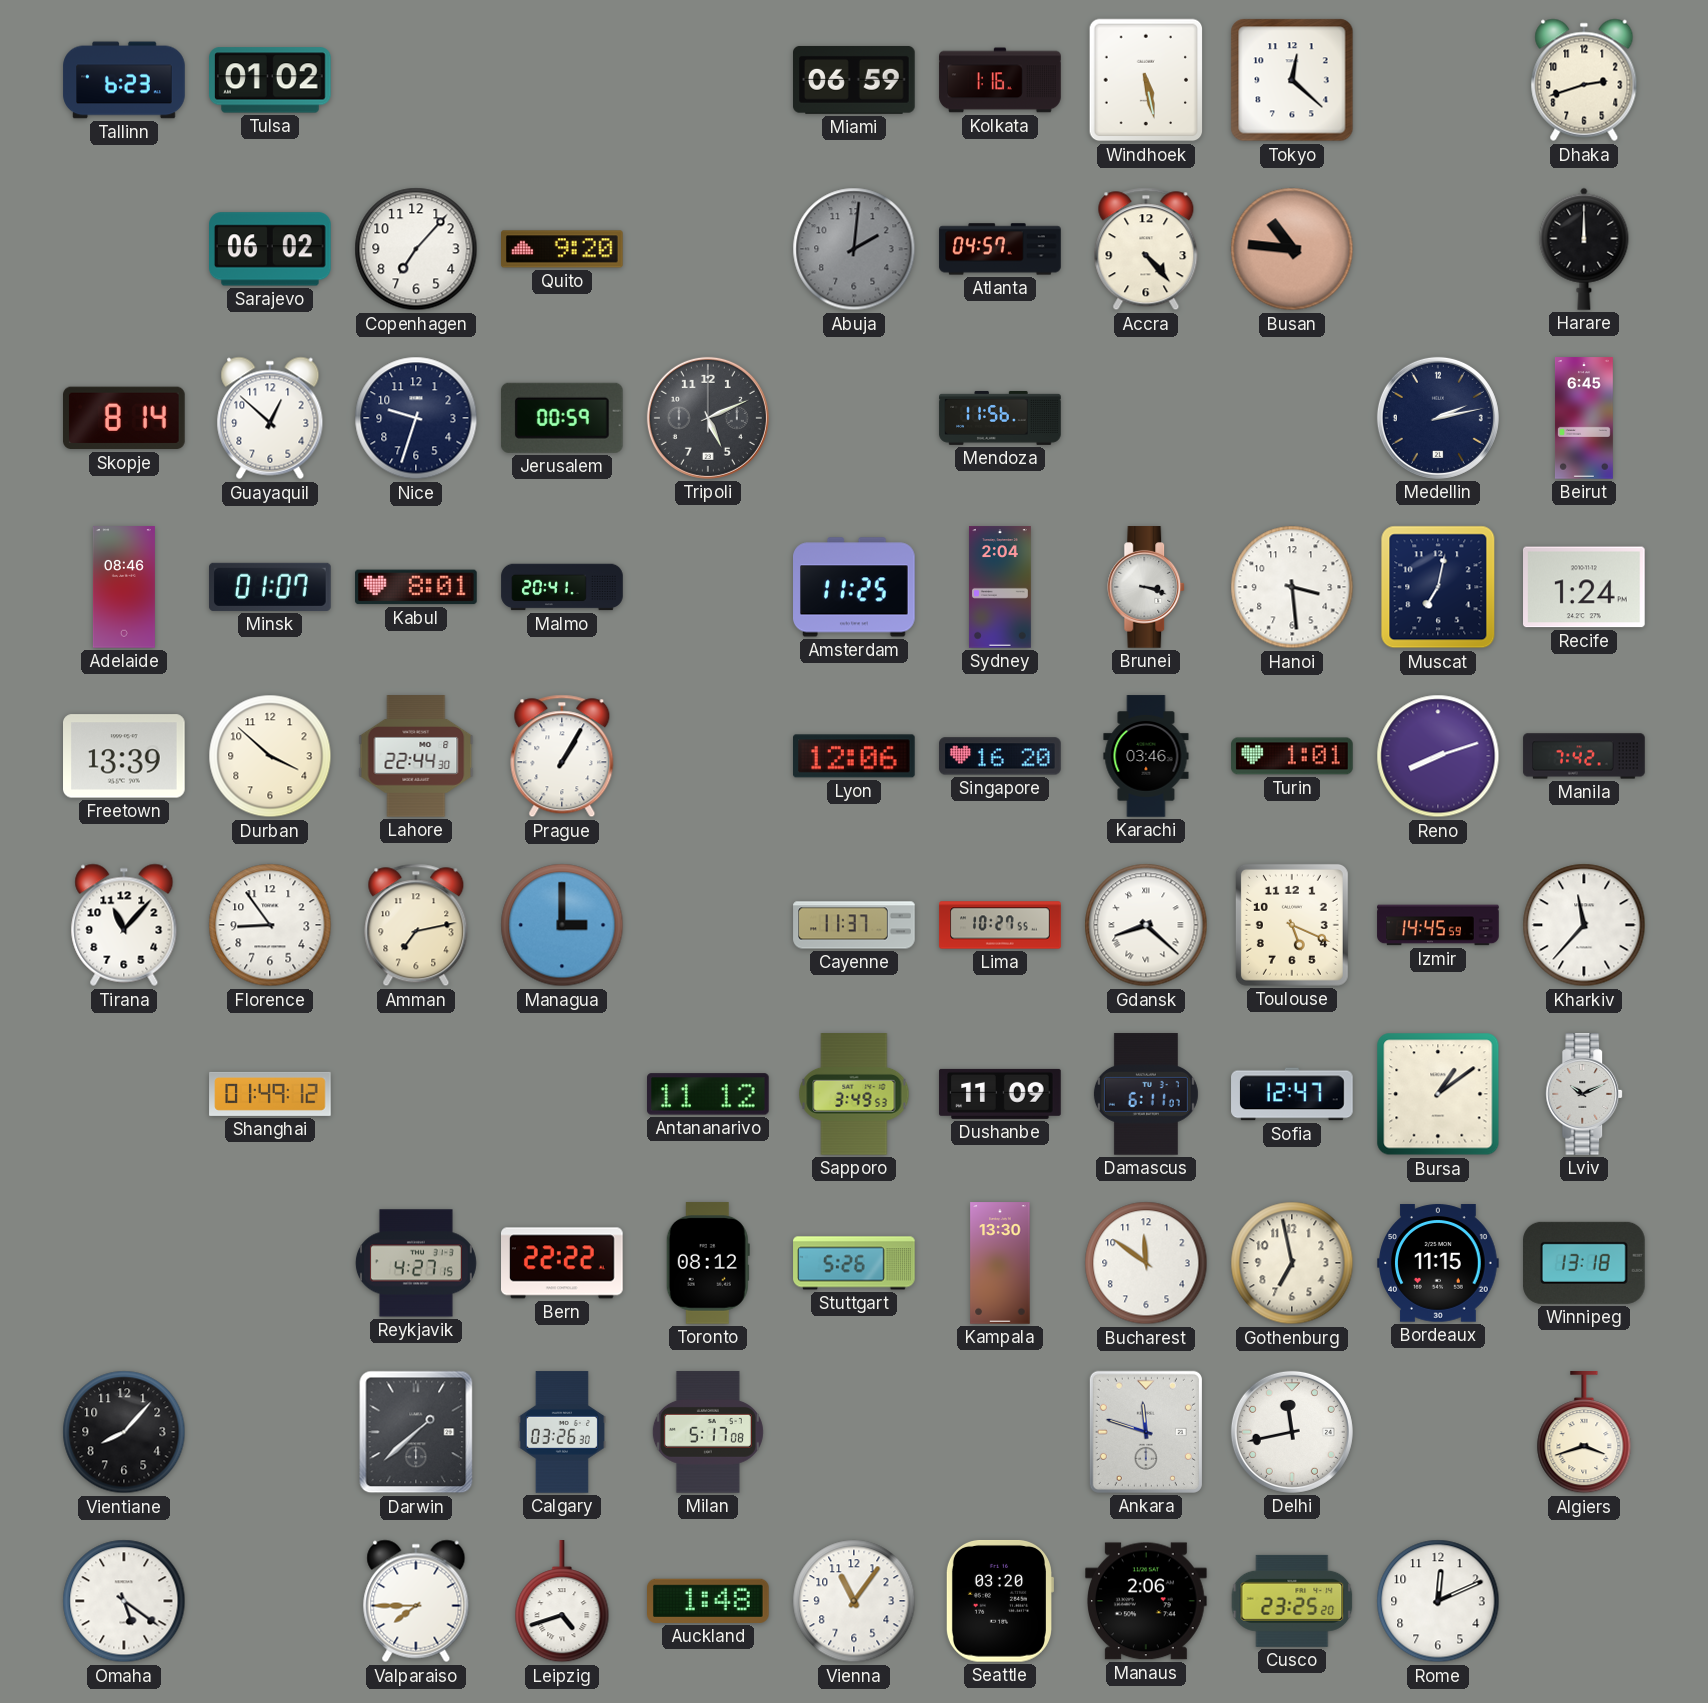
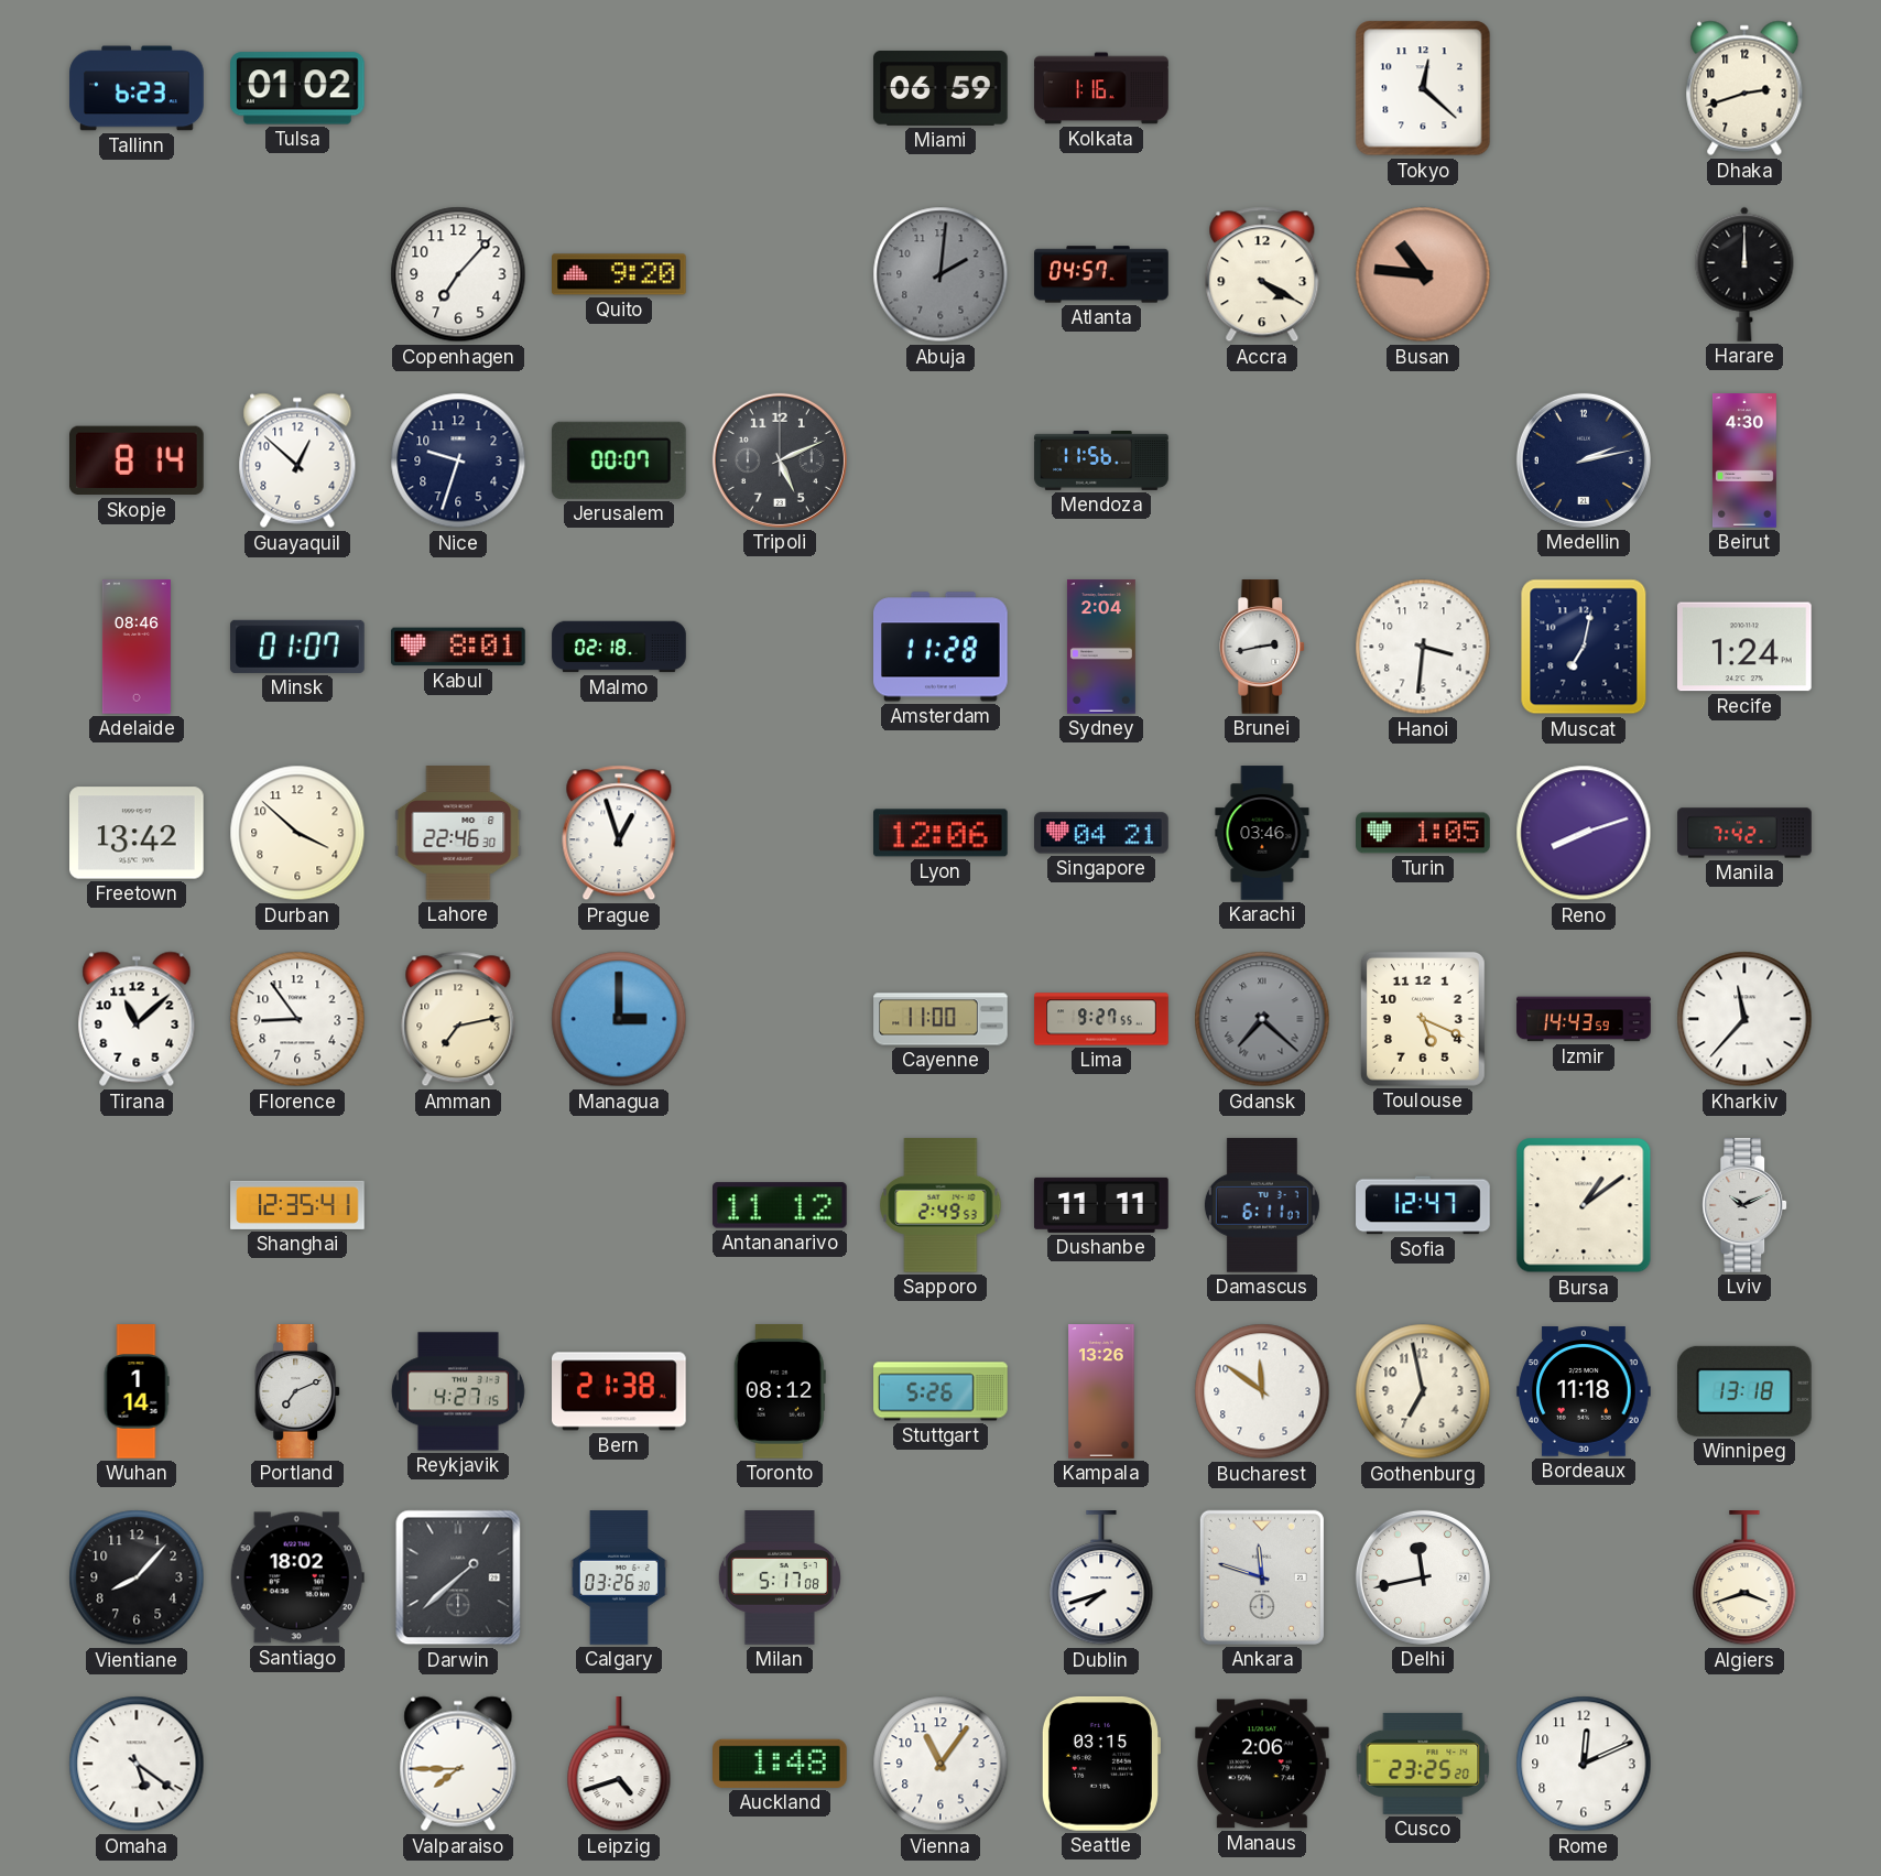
Windhoek: 5:28 -> none
Sarajevo: 06:02 -> none
Accra: 4:23 -> 4:20
Jerusalem: 00:59 -> 00:07
Beirut: 6:45 -> 4:30
Malmo: 20:41 -> 02:18
Amsterdam: 11:25 -> 11:28
Brunei: 3:18 -> 2:43
Hanoi: 3:29 -> 3:31
Freetown: 13:39 -> 13:42
Lahore: 22:44 -> 22:46
Prague: 1:05 -> 12:57
Singapore: 16:20 -> 04:21
Turin: 1:01 -> 1:05
Tirana: 11:07 -> 11:08
Cayenne: 11:37 -> 11:00
Lima: 10:27 -> 9:27
Gdansk: 8:22 -> 7:22
Gdansk dial: white -> grey
Izmir: 14:45 -> 14:43
Shanghai: 01:49 -> 12:35
Sapporo: 3:49 -> 2:49
Dushanbe: 11:09 -> 11:11
Wuhan: none -> 1:14
Portland: none -> 7:11
Bern: 22:22 -> 21:38
Kampala: 13:30 -> 13:26
Bordeaux: 11:15 -> 11:18
Santiago: none -> 18:02
Dublin: none -> 7:42
Seattle: 03:20 -> 03:15
